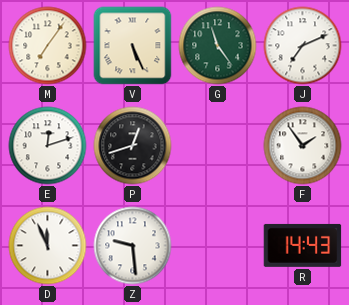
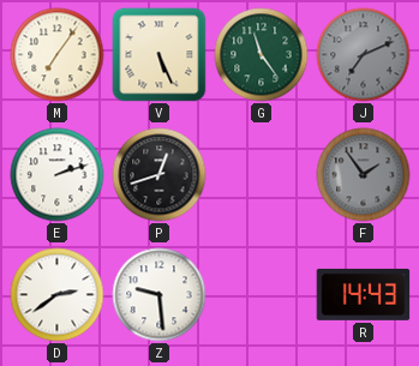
J dial: white -> grey
E: 12:12 -> 2:12
F dial: white -> grey
D: 11:56 -> 2:39
